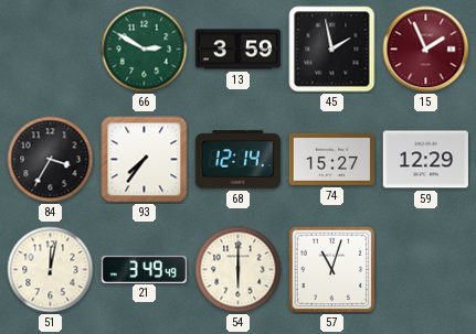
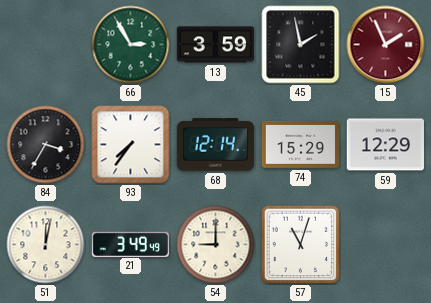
66: 2:50 -> 2:55
74: 15:27 -> 15:29
54: 6:00 -> 9:00
